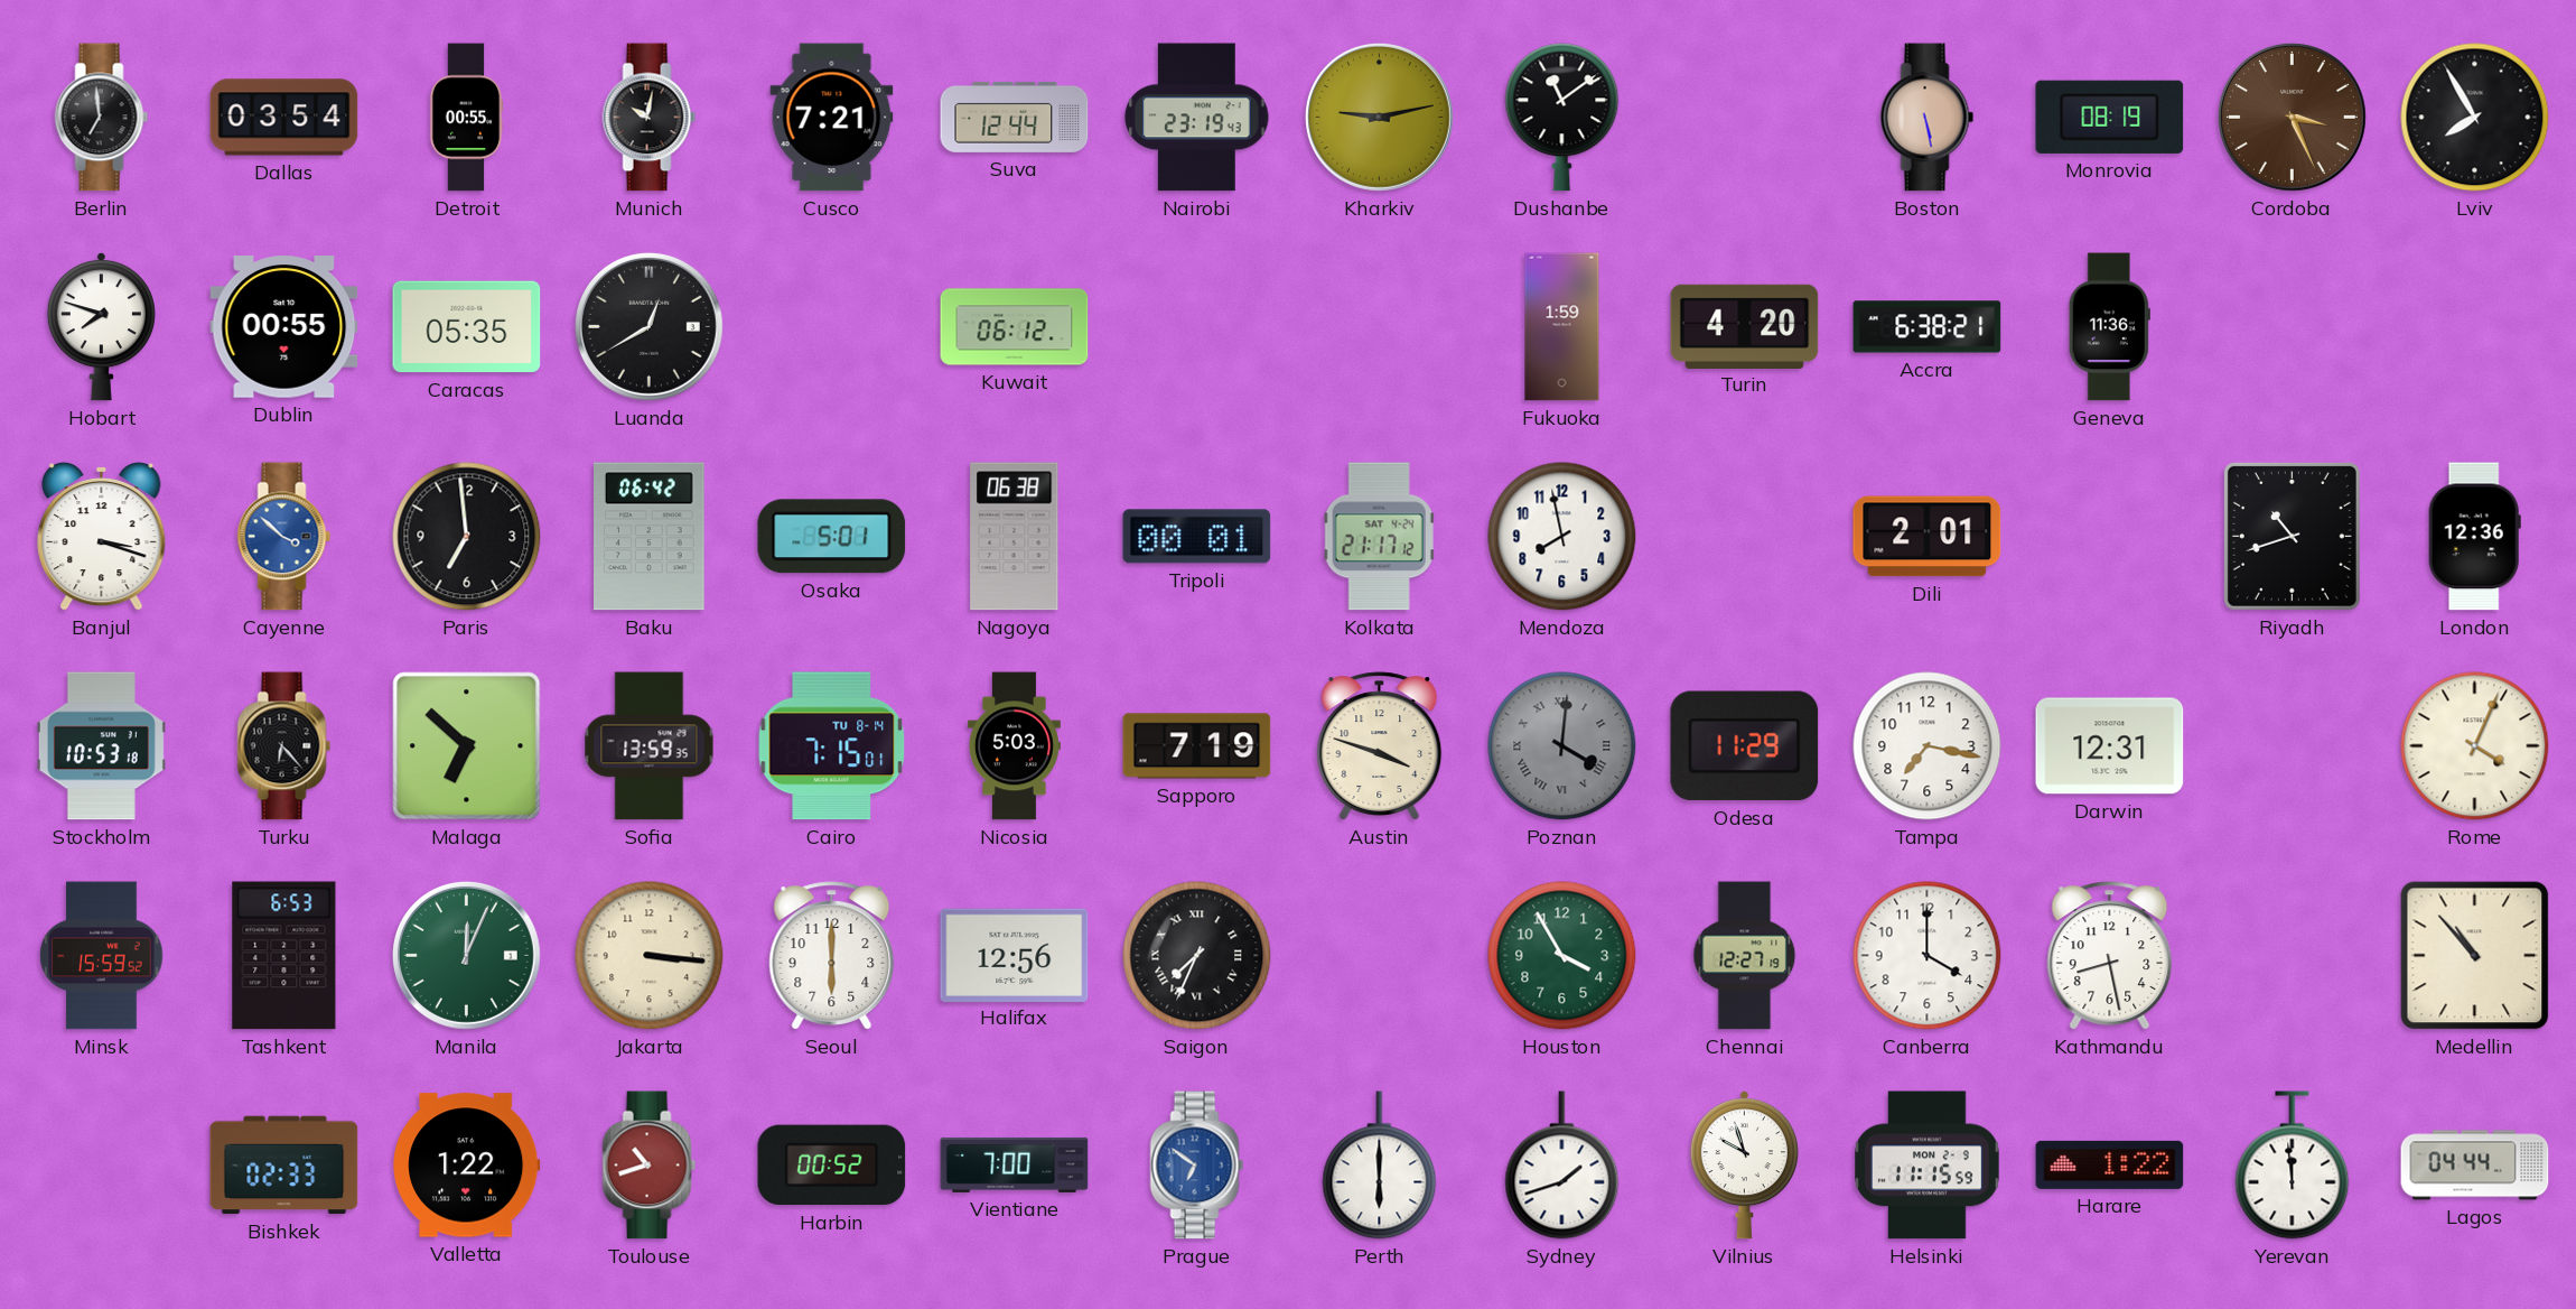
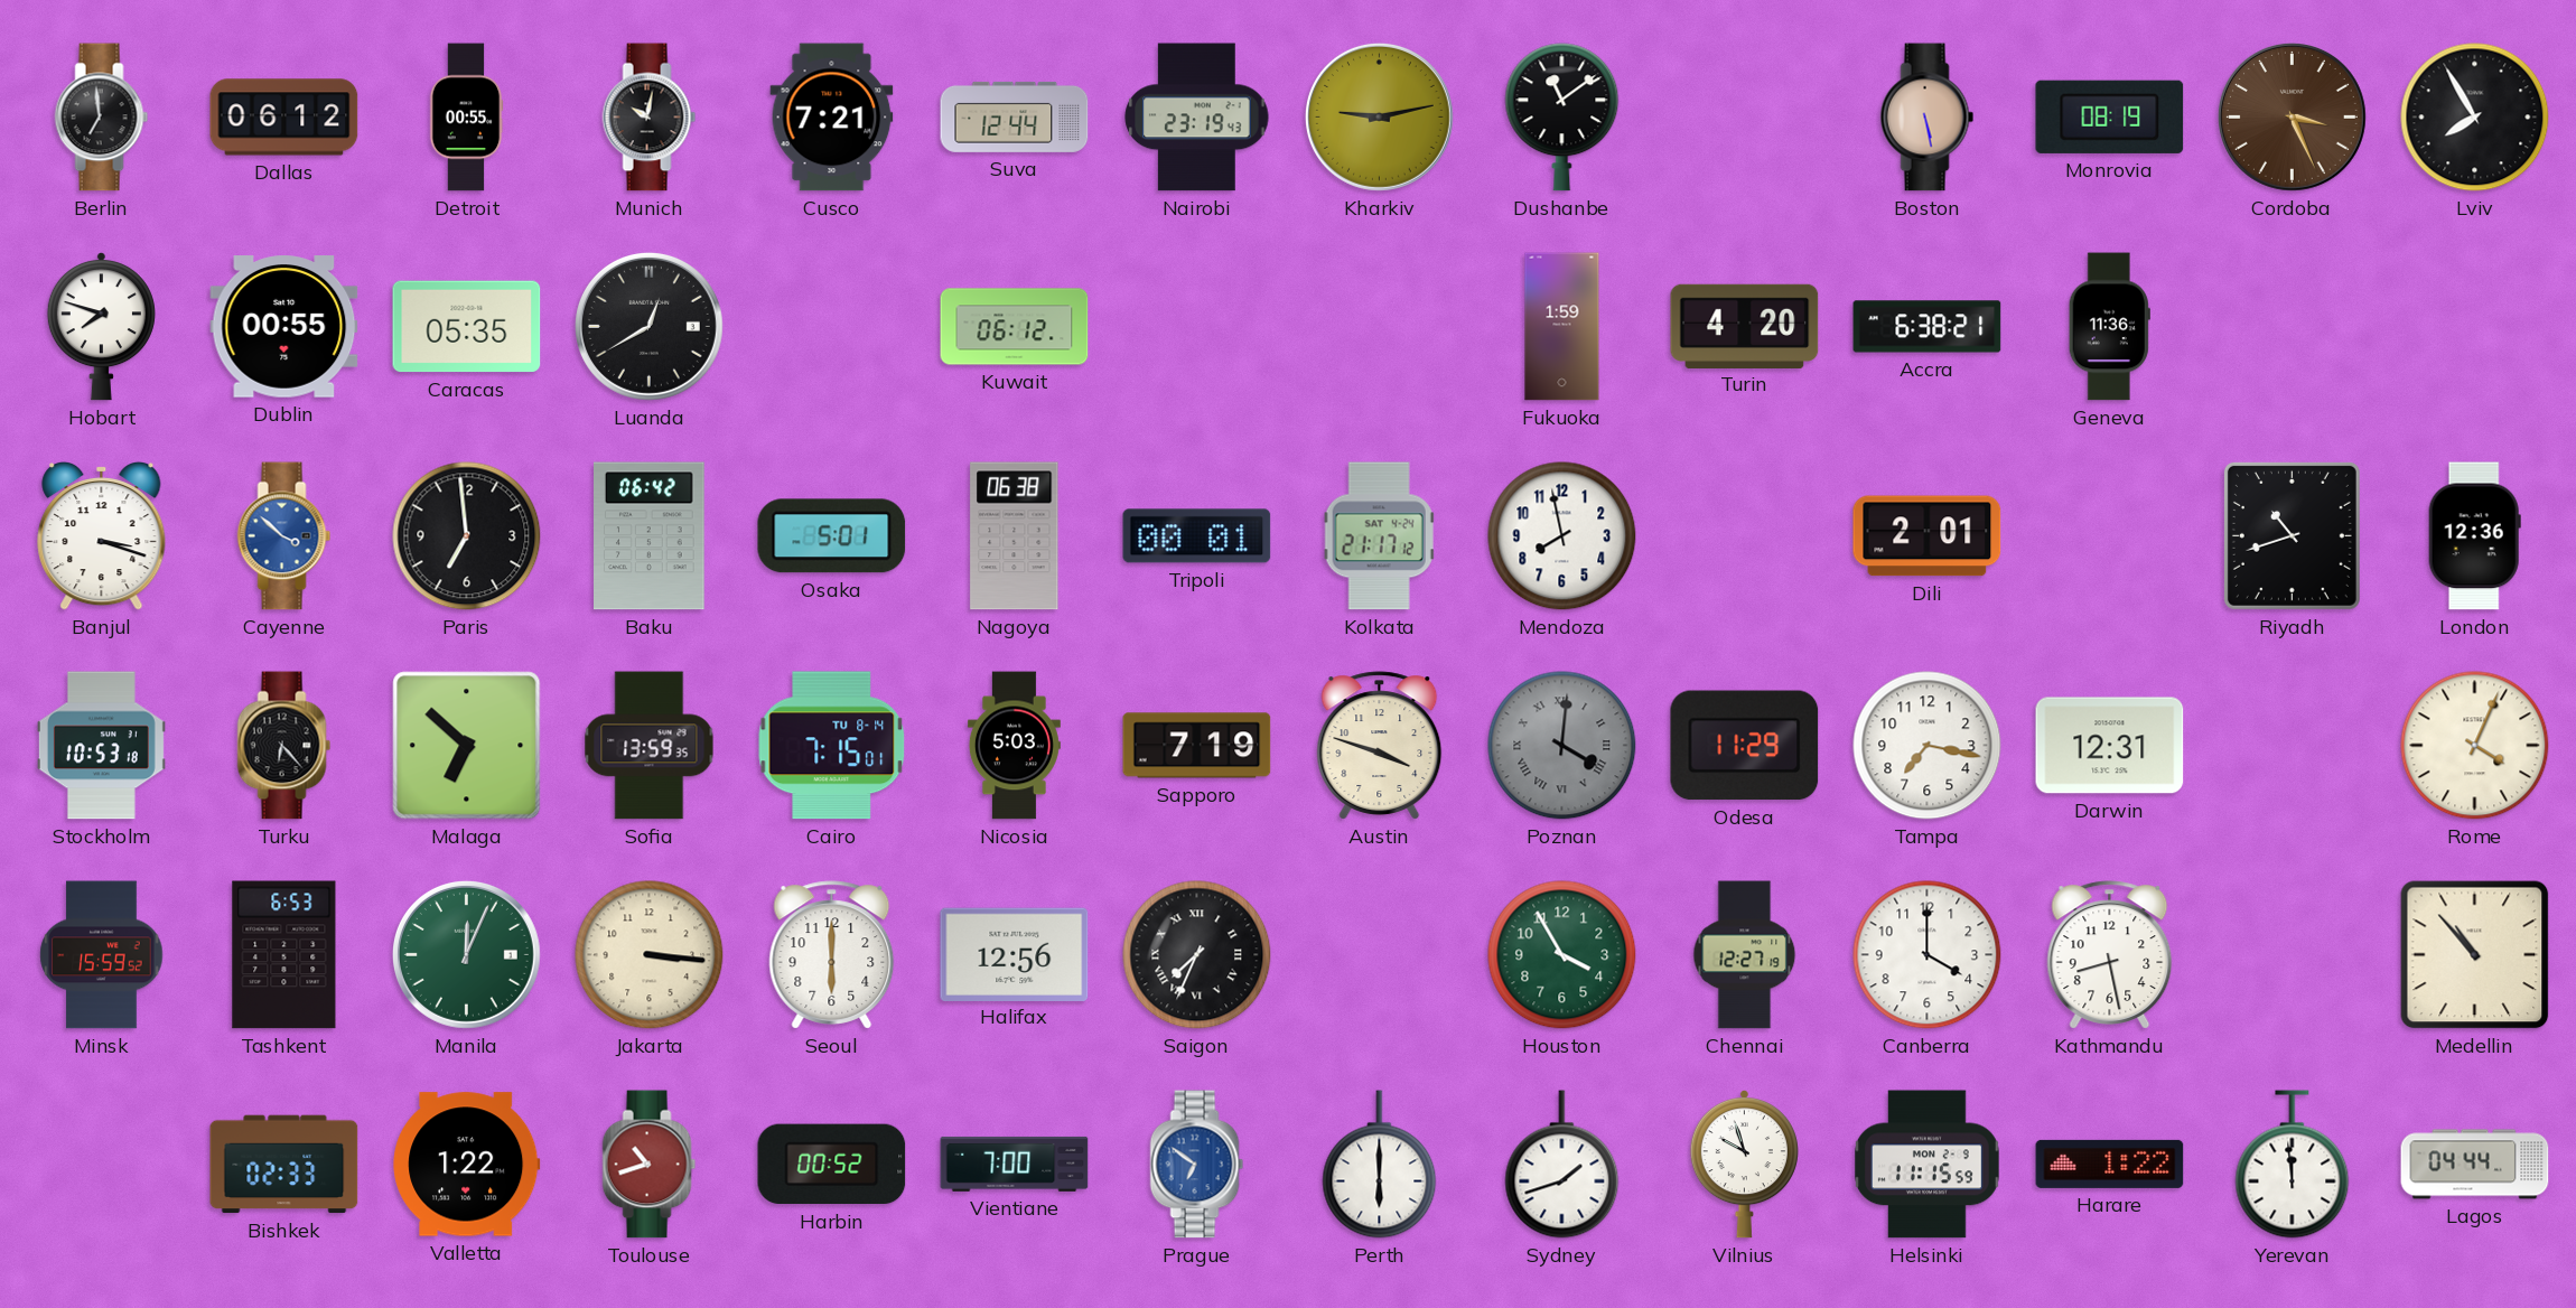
Dallas: 03:54 -> 06:12
